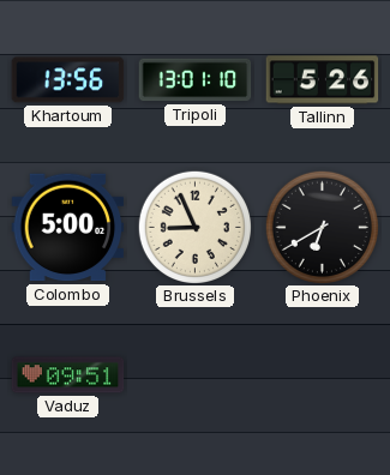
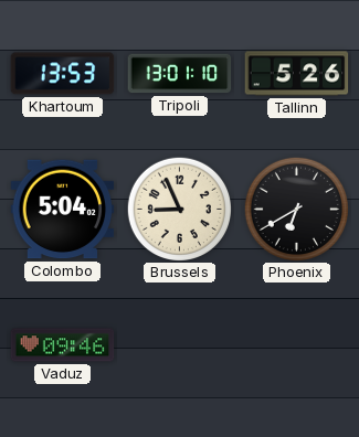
Khartoum: 13:56 -> 13:53
Colombo: 5:00 -> 5:04
Vaduz: 09:51 -> 09:46
